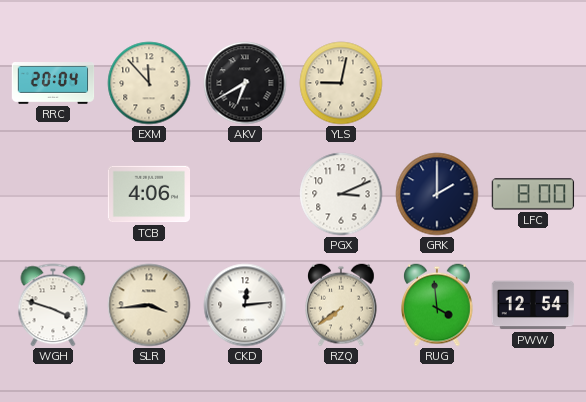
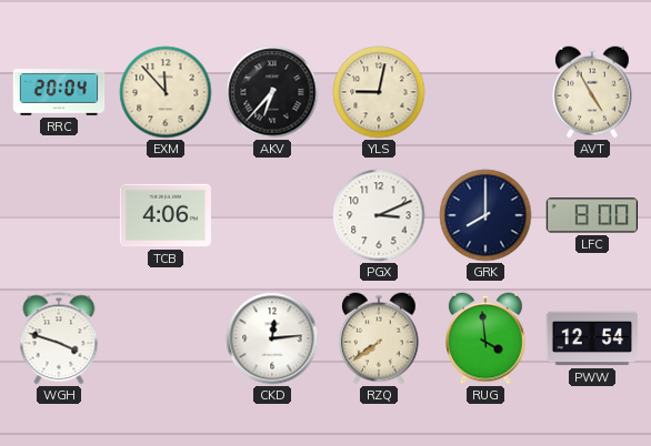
AKV: 6:40 -> 6:37
AVT: none -> 4:55
GRK: 2:00 -> 8:00
SLR: 3:44 -> none
